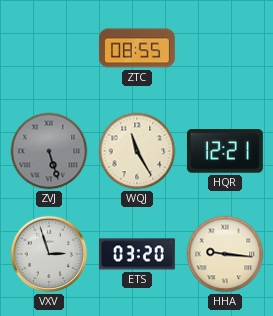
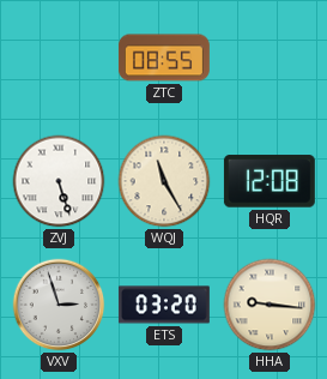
ZVJ dial: grey -> white
HQR: 12:21 -> 12:08
